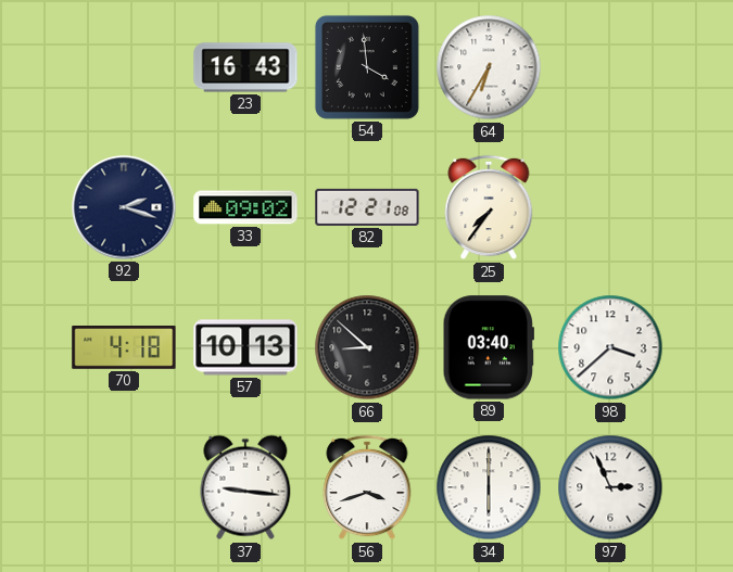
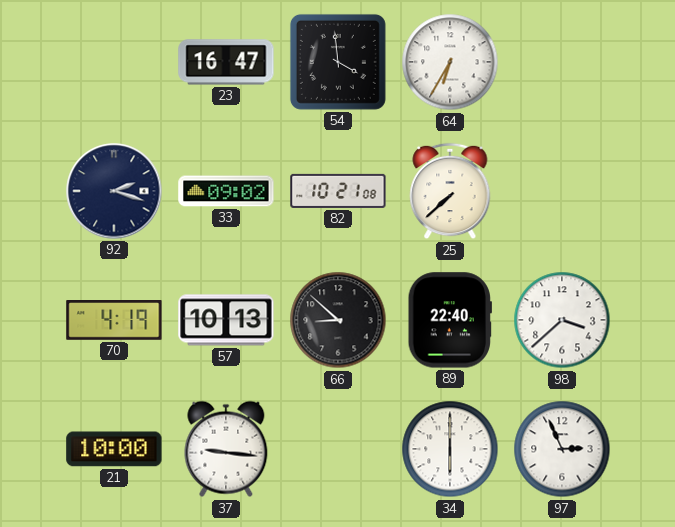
23: 16:43 -> 16:47
82: 12:21 -> 10:21
25: 7:36 -> 7:38
70: 4:18 -> 4:19
89: 03:40 -> 22:40
21: none -> 10:00
56: 3:42 -> none
